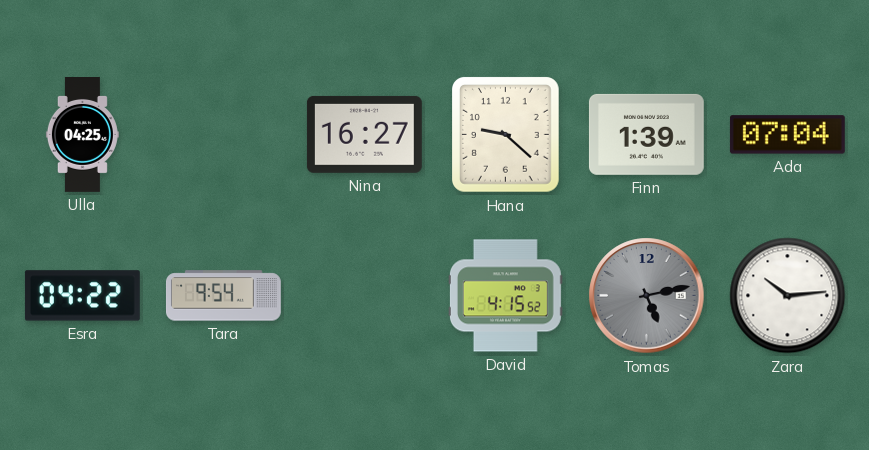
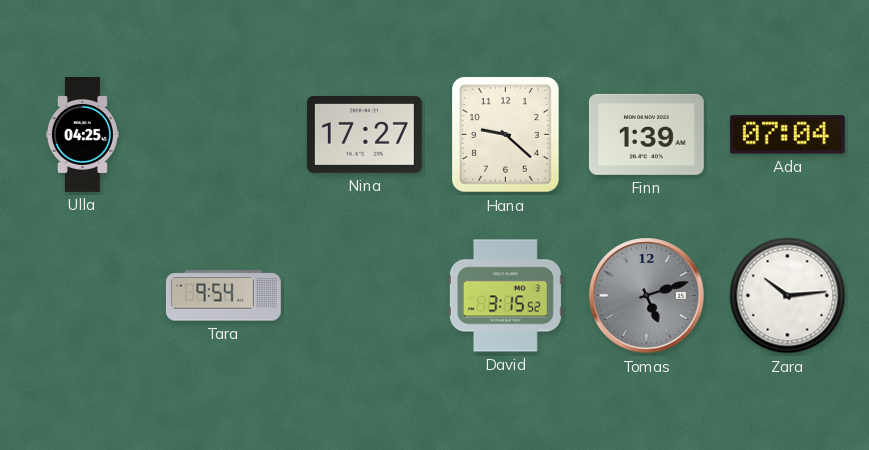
Nina: 16:27 -> 17:27
Esra: 04:22 -> none
David: 4:15 -> 3:15
Tomas: 5:13 -> 5:12
